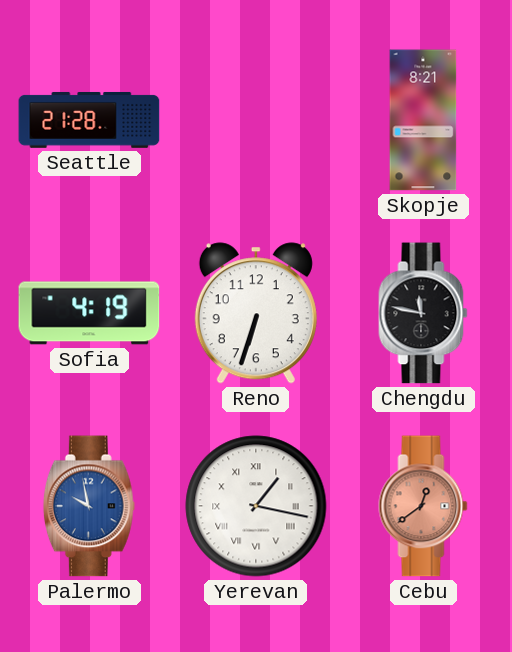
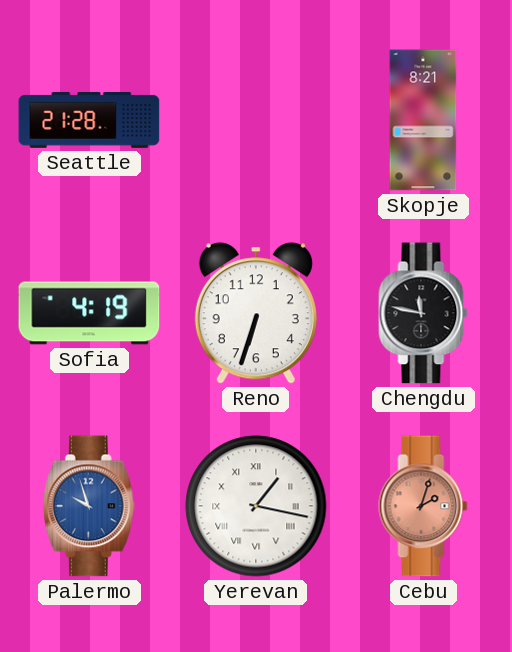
Palermo: 9:58 -> 9:57
Cebu: 12:39 -> 2:03
